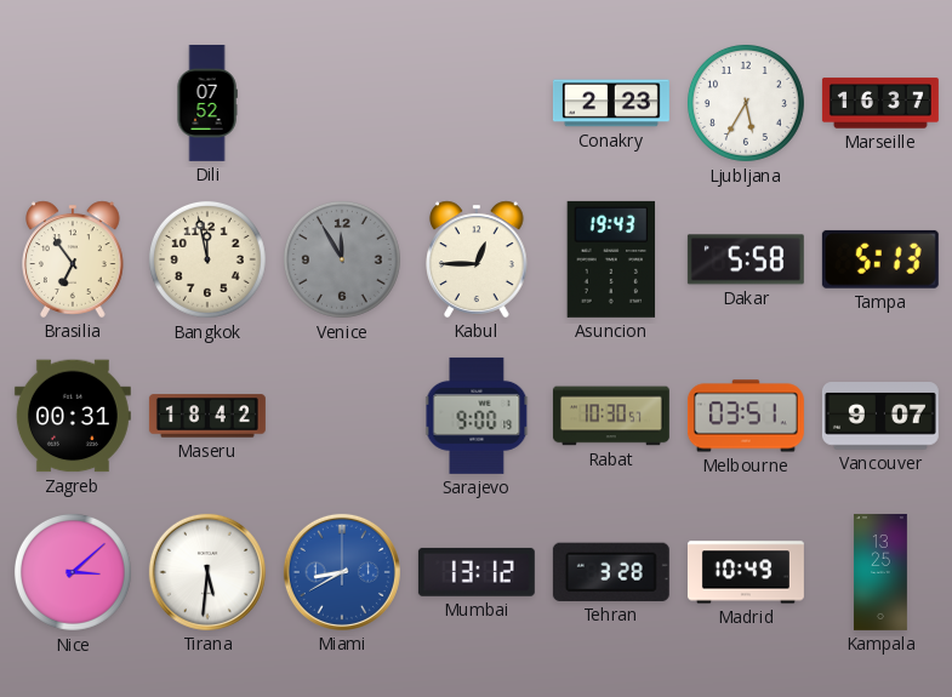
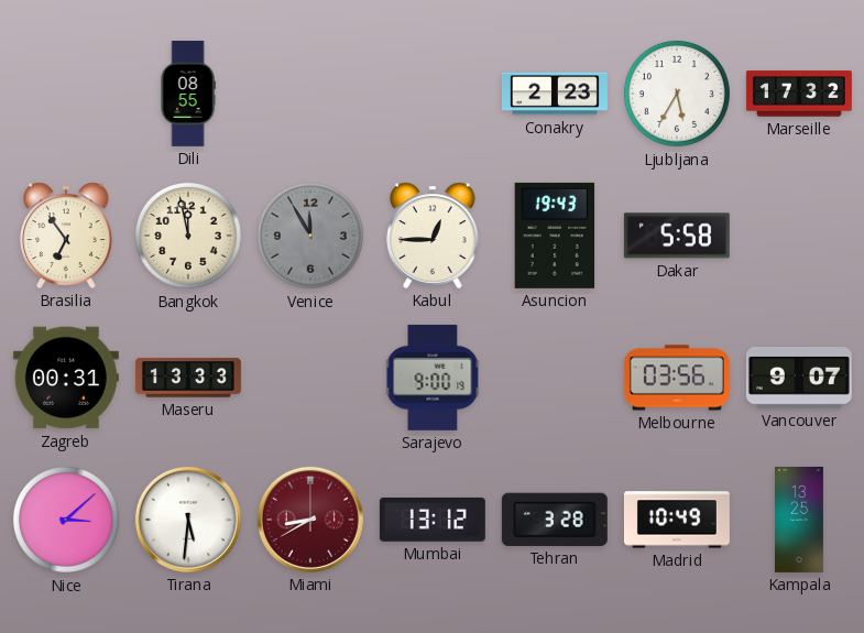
Dili: 07:52 -> 08:55
Marseille: 16:37 -> 17:32
Tampa: 5:13 -> none
Maseru: 18:42 -> 13:33
Rabat: 10:30 -> none
Melbourne: 03:51 -> 03:56
Miami dial: blue -> burgundy
